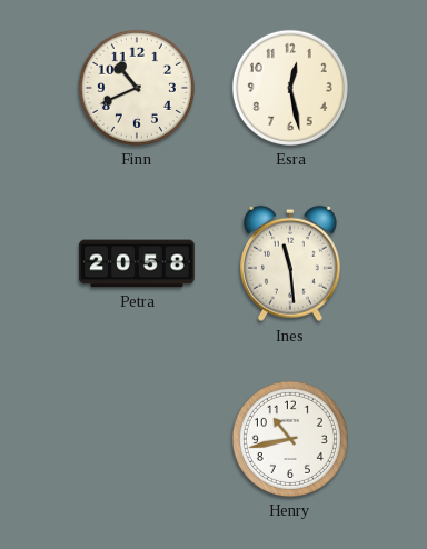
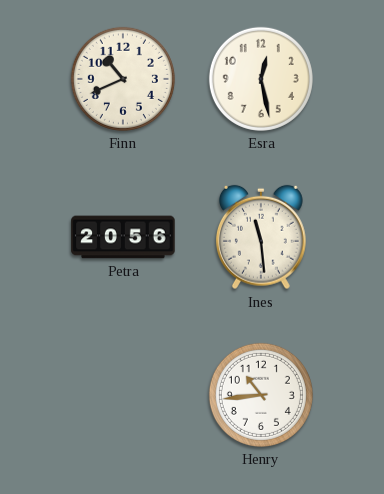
Petra: 20:58 -> 20:56
Henry: 10:43 -> 10:44
